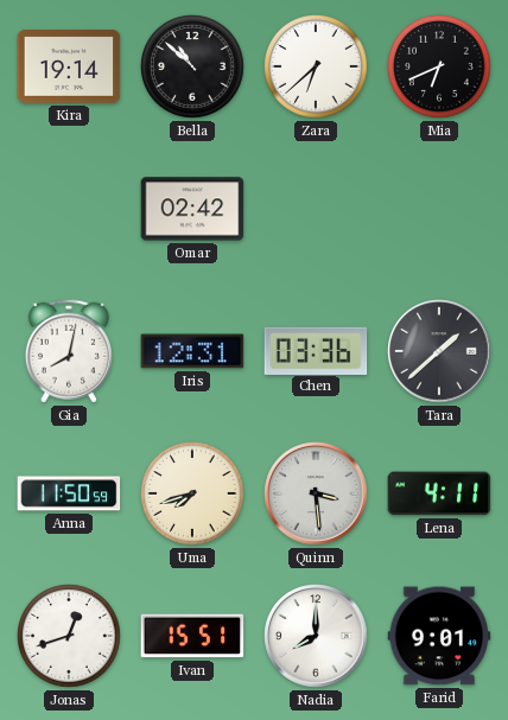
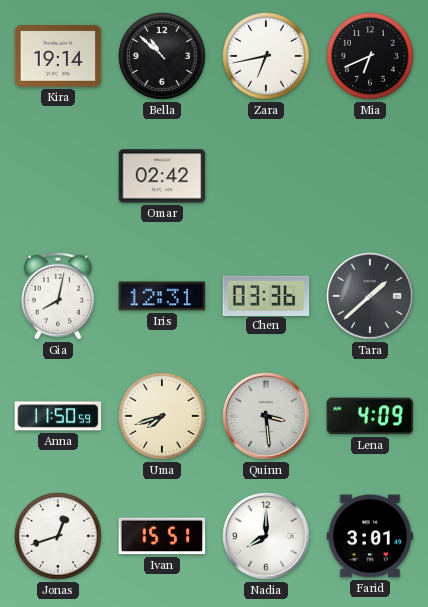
Zara: 6:38 -> 6:43
Lena: 4:11 -> 4:09
Farid: 9:01 -> 3:01
